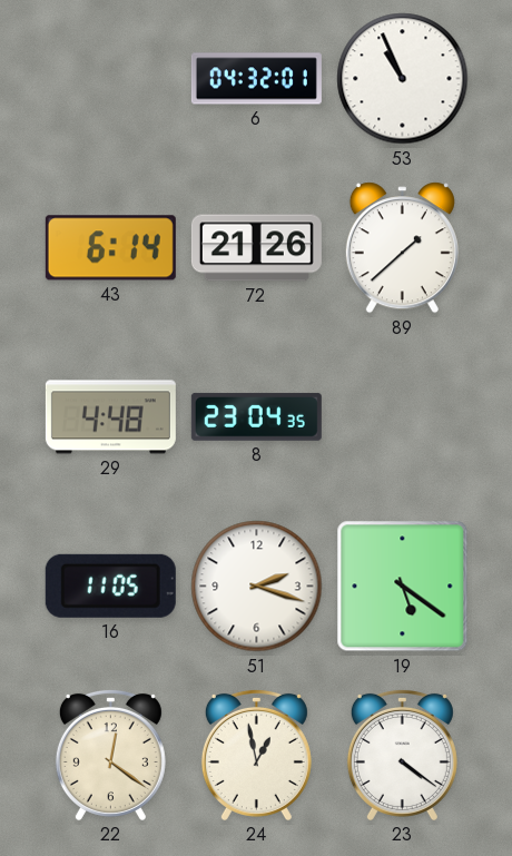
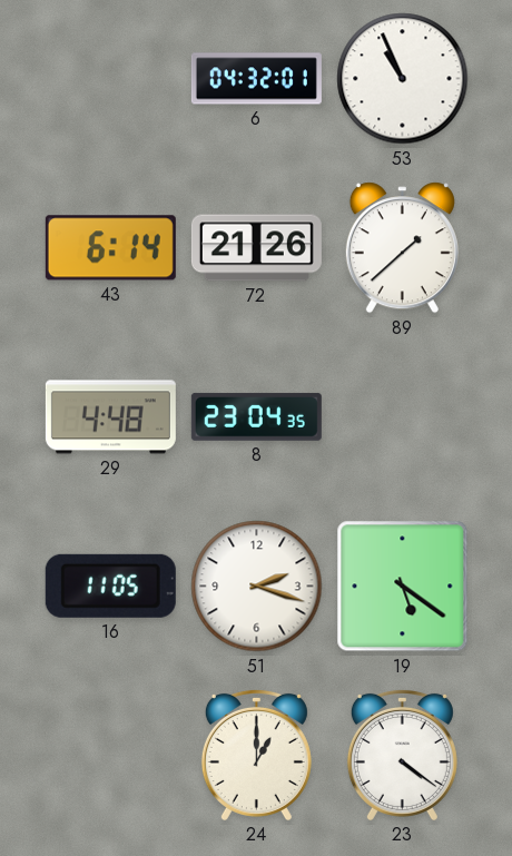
22: 12:21 -> none
24: 12:58 -> 1:00
